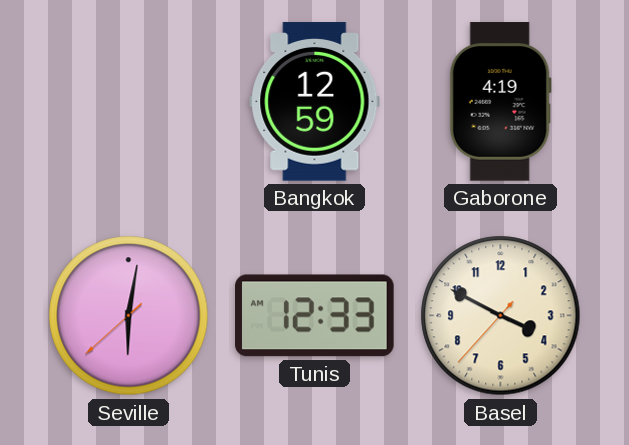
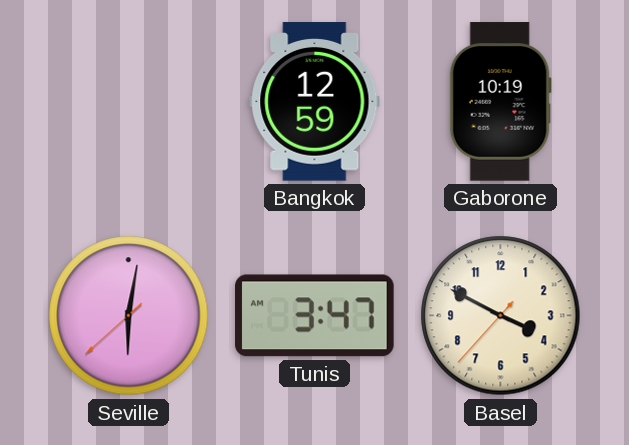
Gaborone: 4:19 -> 10:19
Tunis: 12:33 -> 3:47
